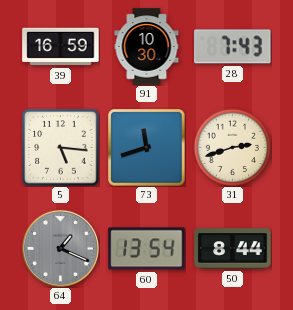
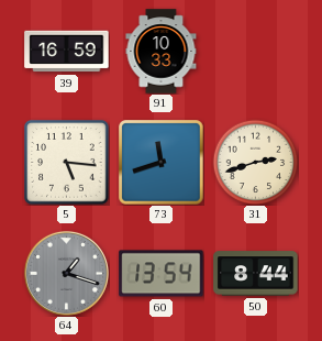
91: 10:30 -> 10:33
28: 7:43 -> none
64: 1:19 -> 1:18
